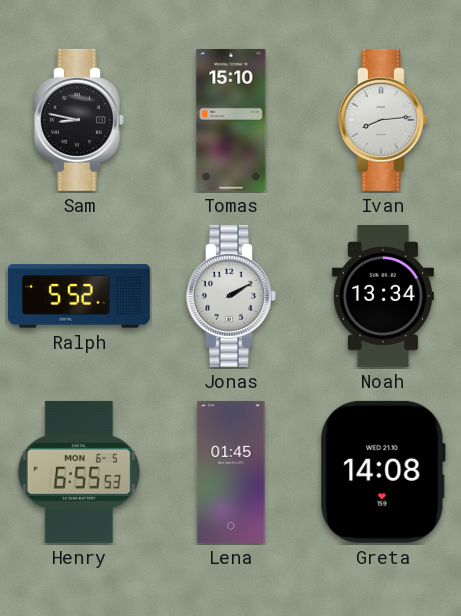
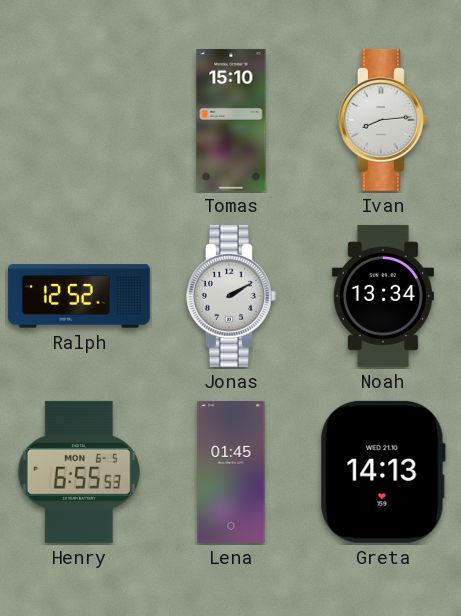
Sam: 8:47 -> none
Ralph: 5:52 -> 12:52
Greta: 14:08 -> 14:13
